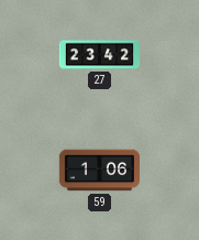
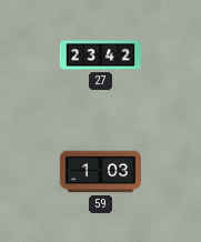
59: 1:06 -> 1:03
